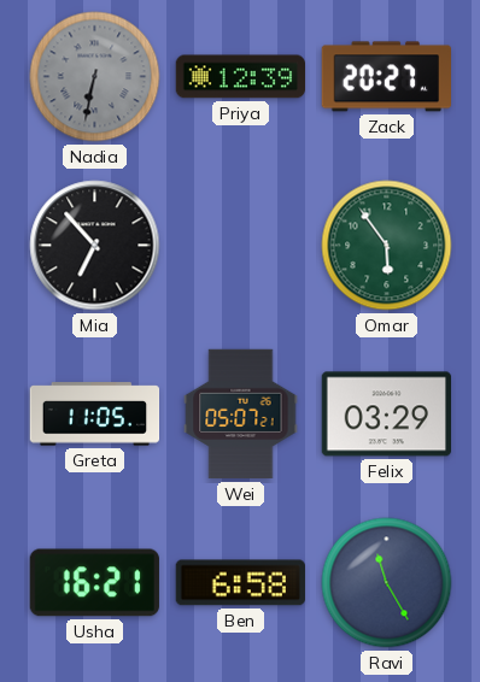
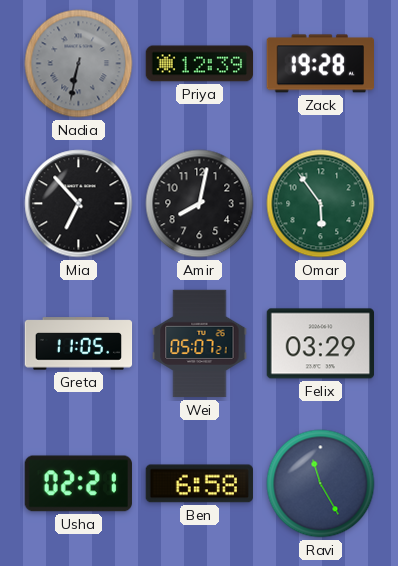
Zack: 20:27 -> 19:28
Amir: none -> 8:02
Usha: 16:21 -> 02:21
